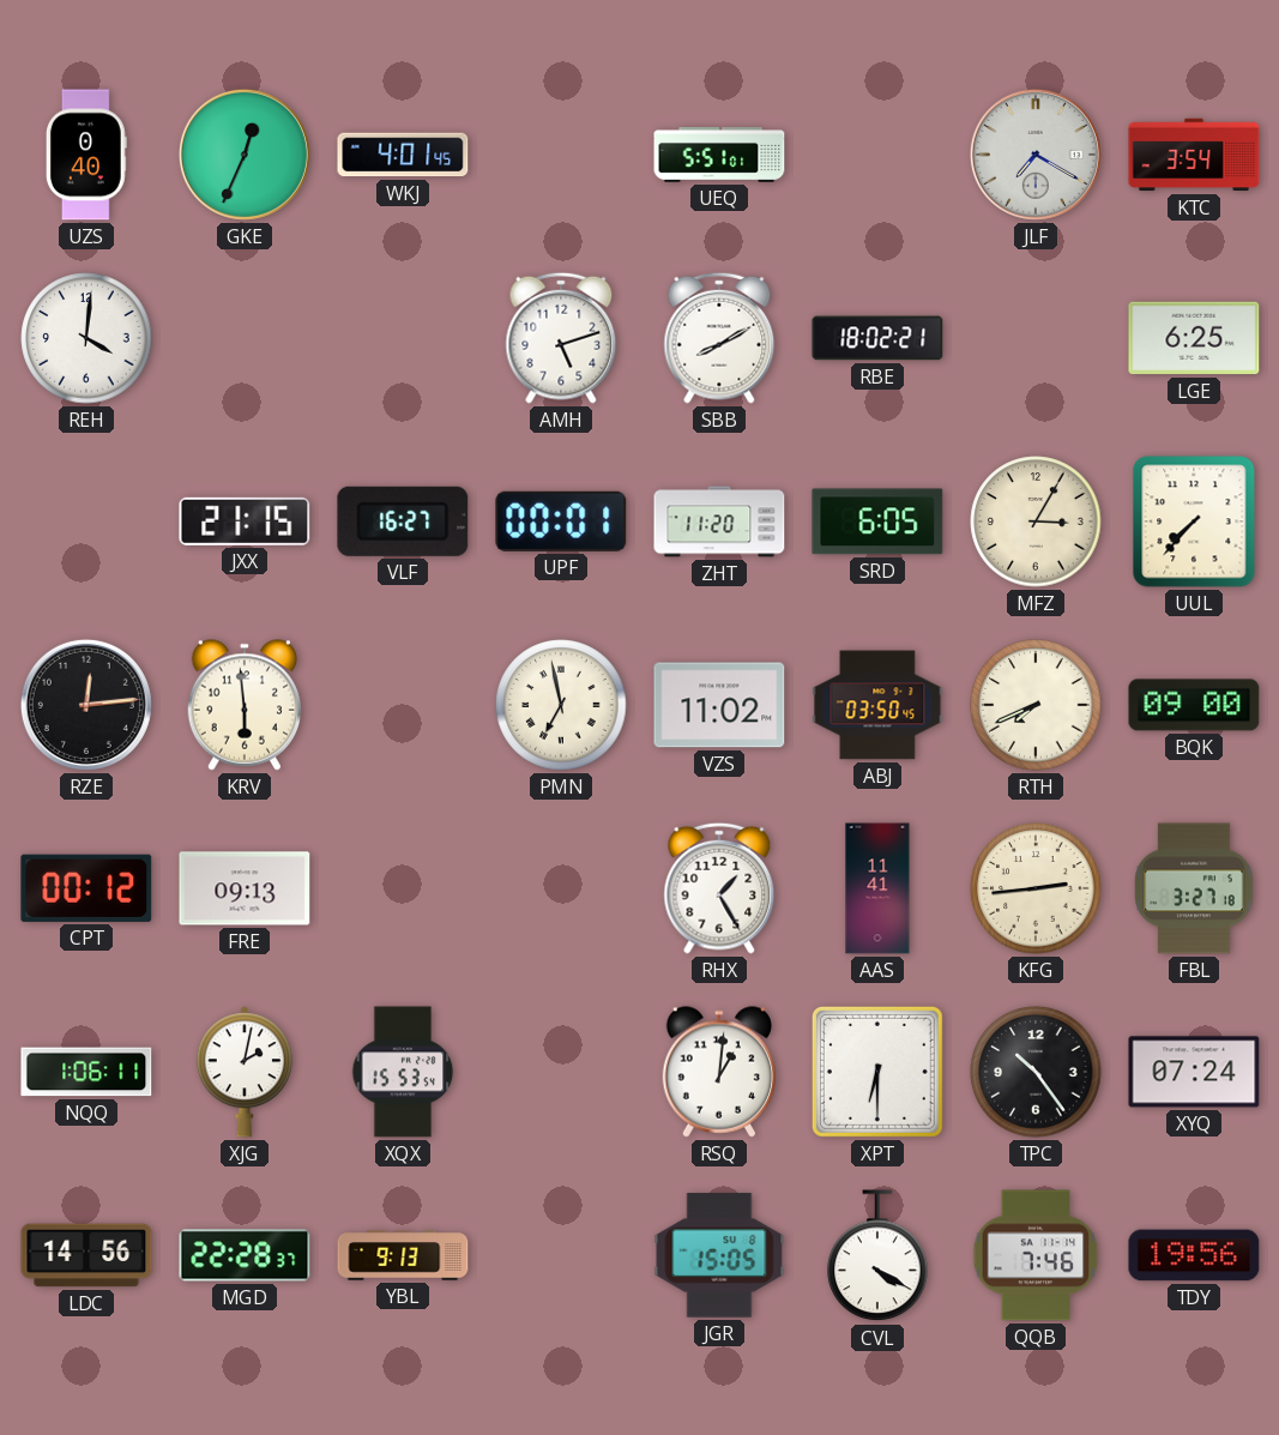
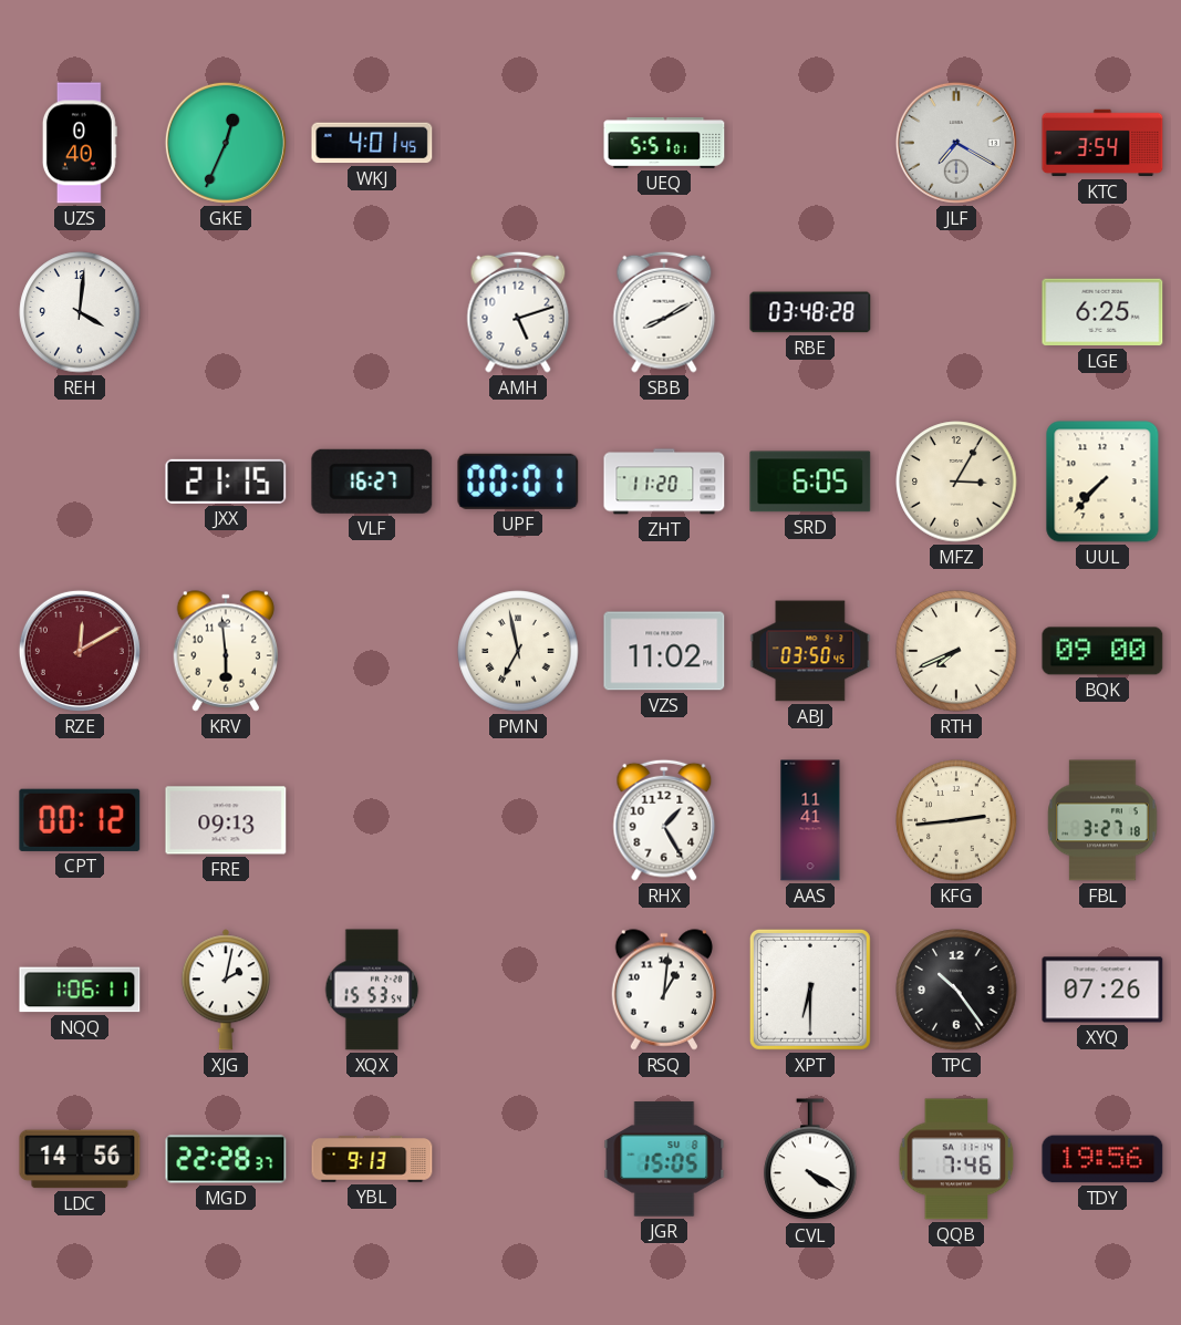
RBE: 18:02 -> 03:48
RZE: 12:14 -> 12:10
RZE dial: black -> burgundy
XYQ: 07:24 -> 07:26
